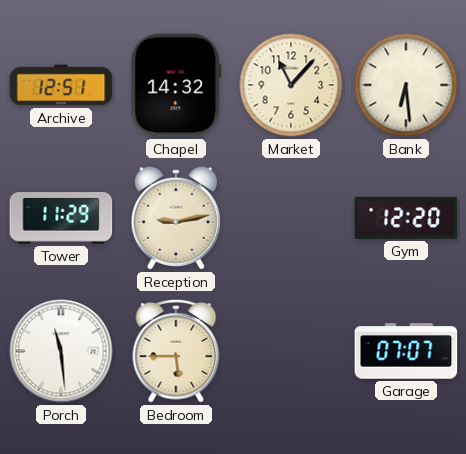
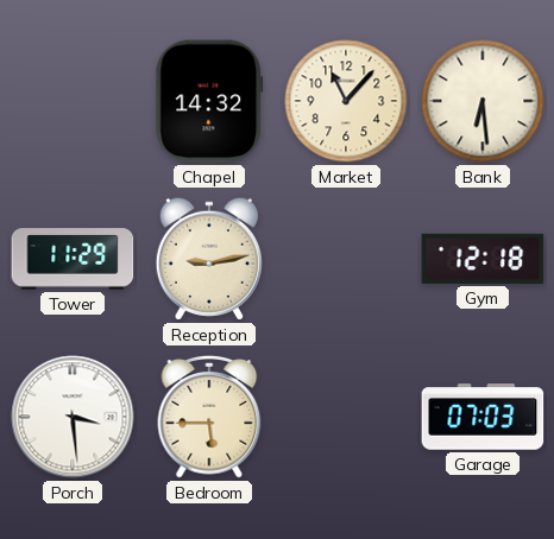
Archive: 12:51 -> none
Gym: 12:20 -> 12:18
Porch: 11:29 -> 3:29
Garage: 07:07 -> 07:03
